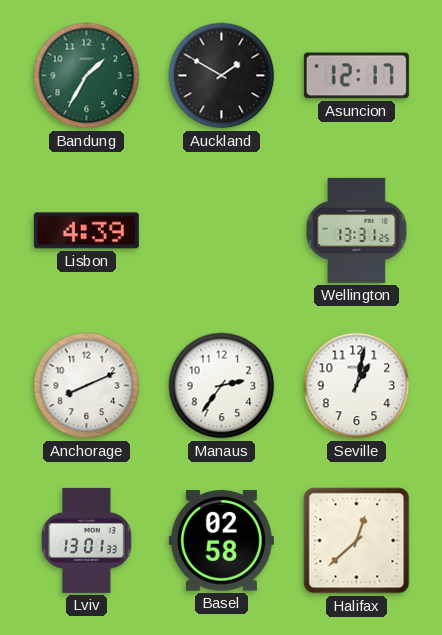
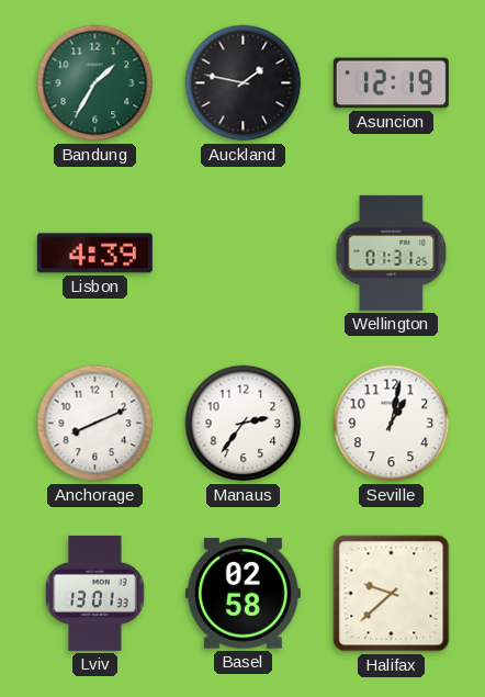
Auckland: 1:50 -> 1:47
Asuncion: 12:17 -> 12:19
Wellington: 13:31 -> 01:31
Halifax: 12:38 -> 9:38
